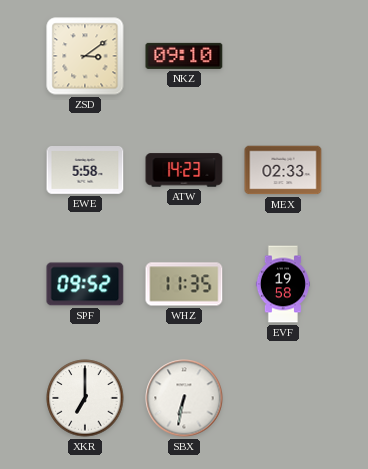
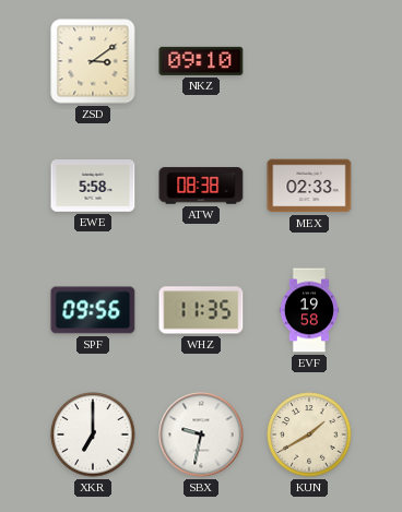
ATW: 14:23 -> 08:38
SPF: 09:52 -> 09:56
SBX: 6:32 -> 9:32
KUN: none -> 1:40
